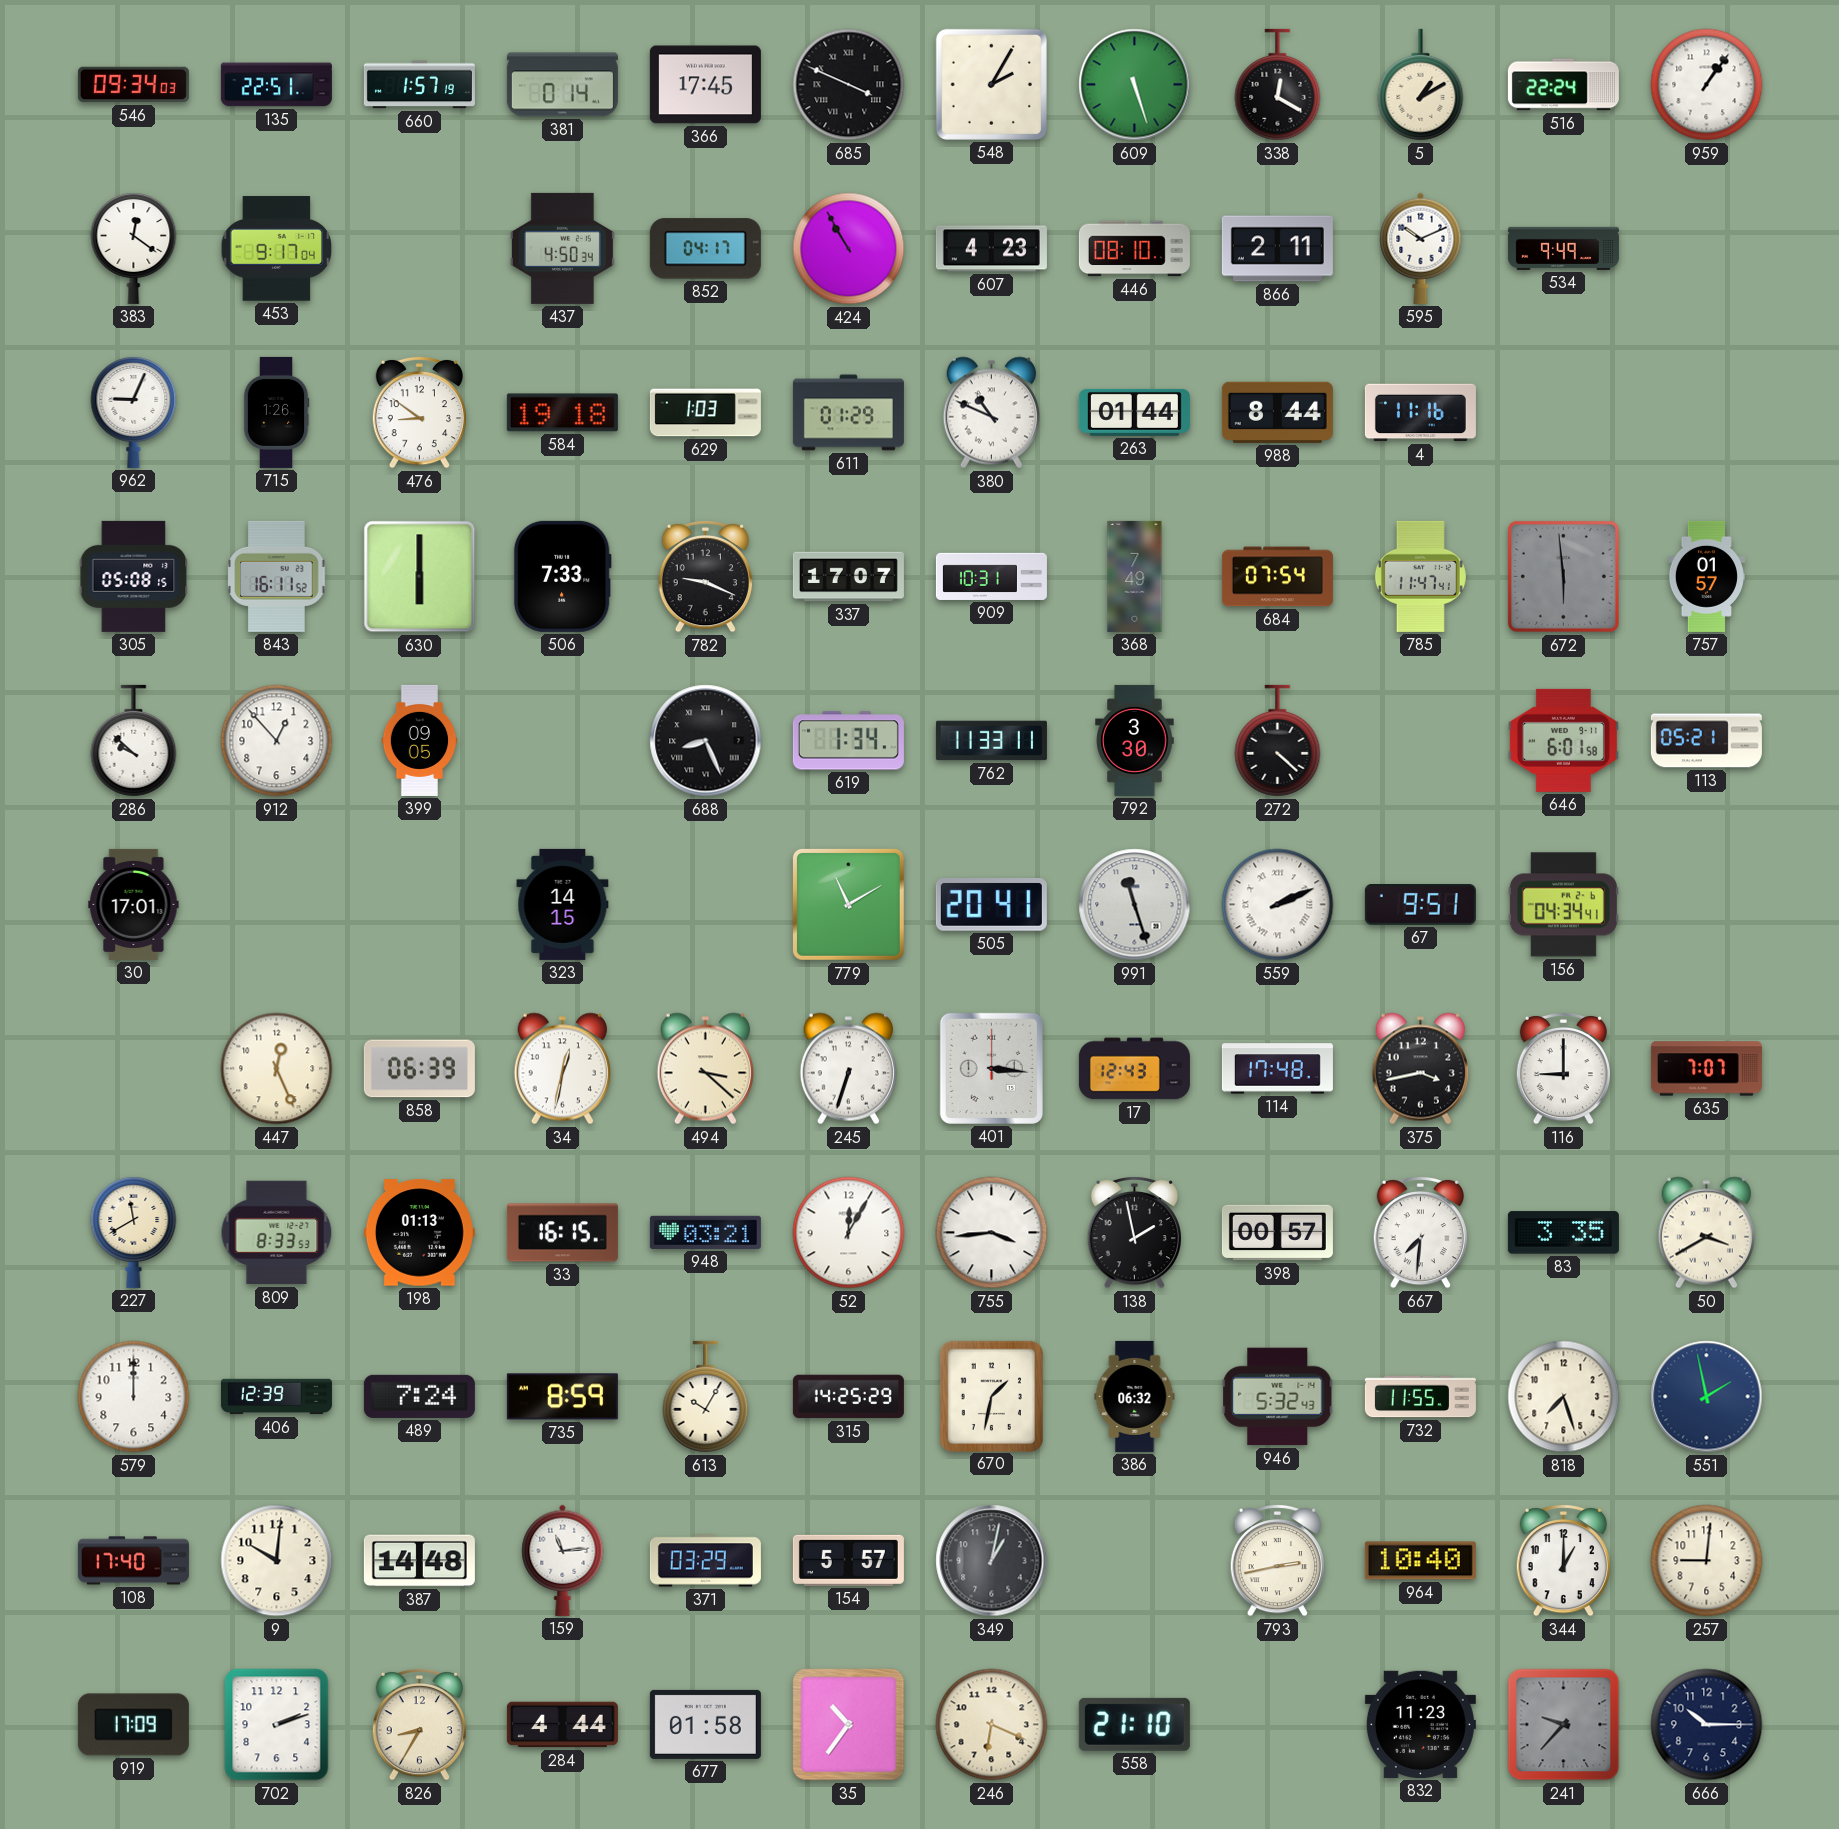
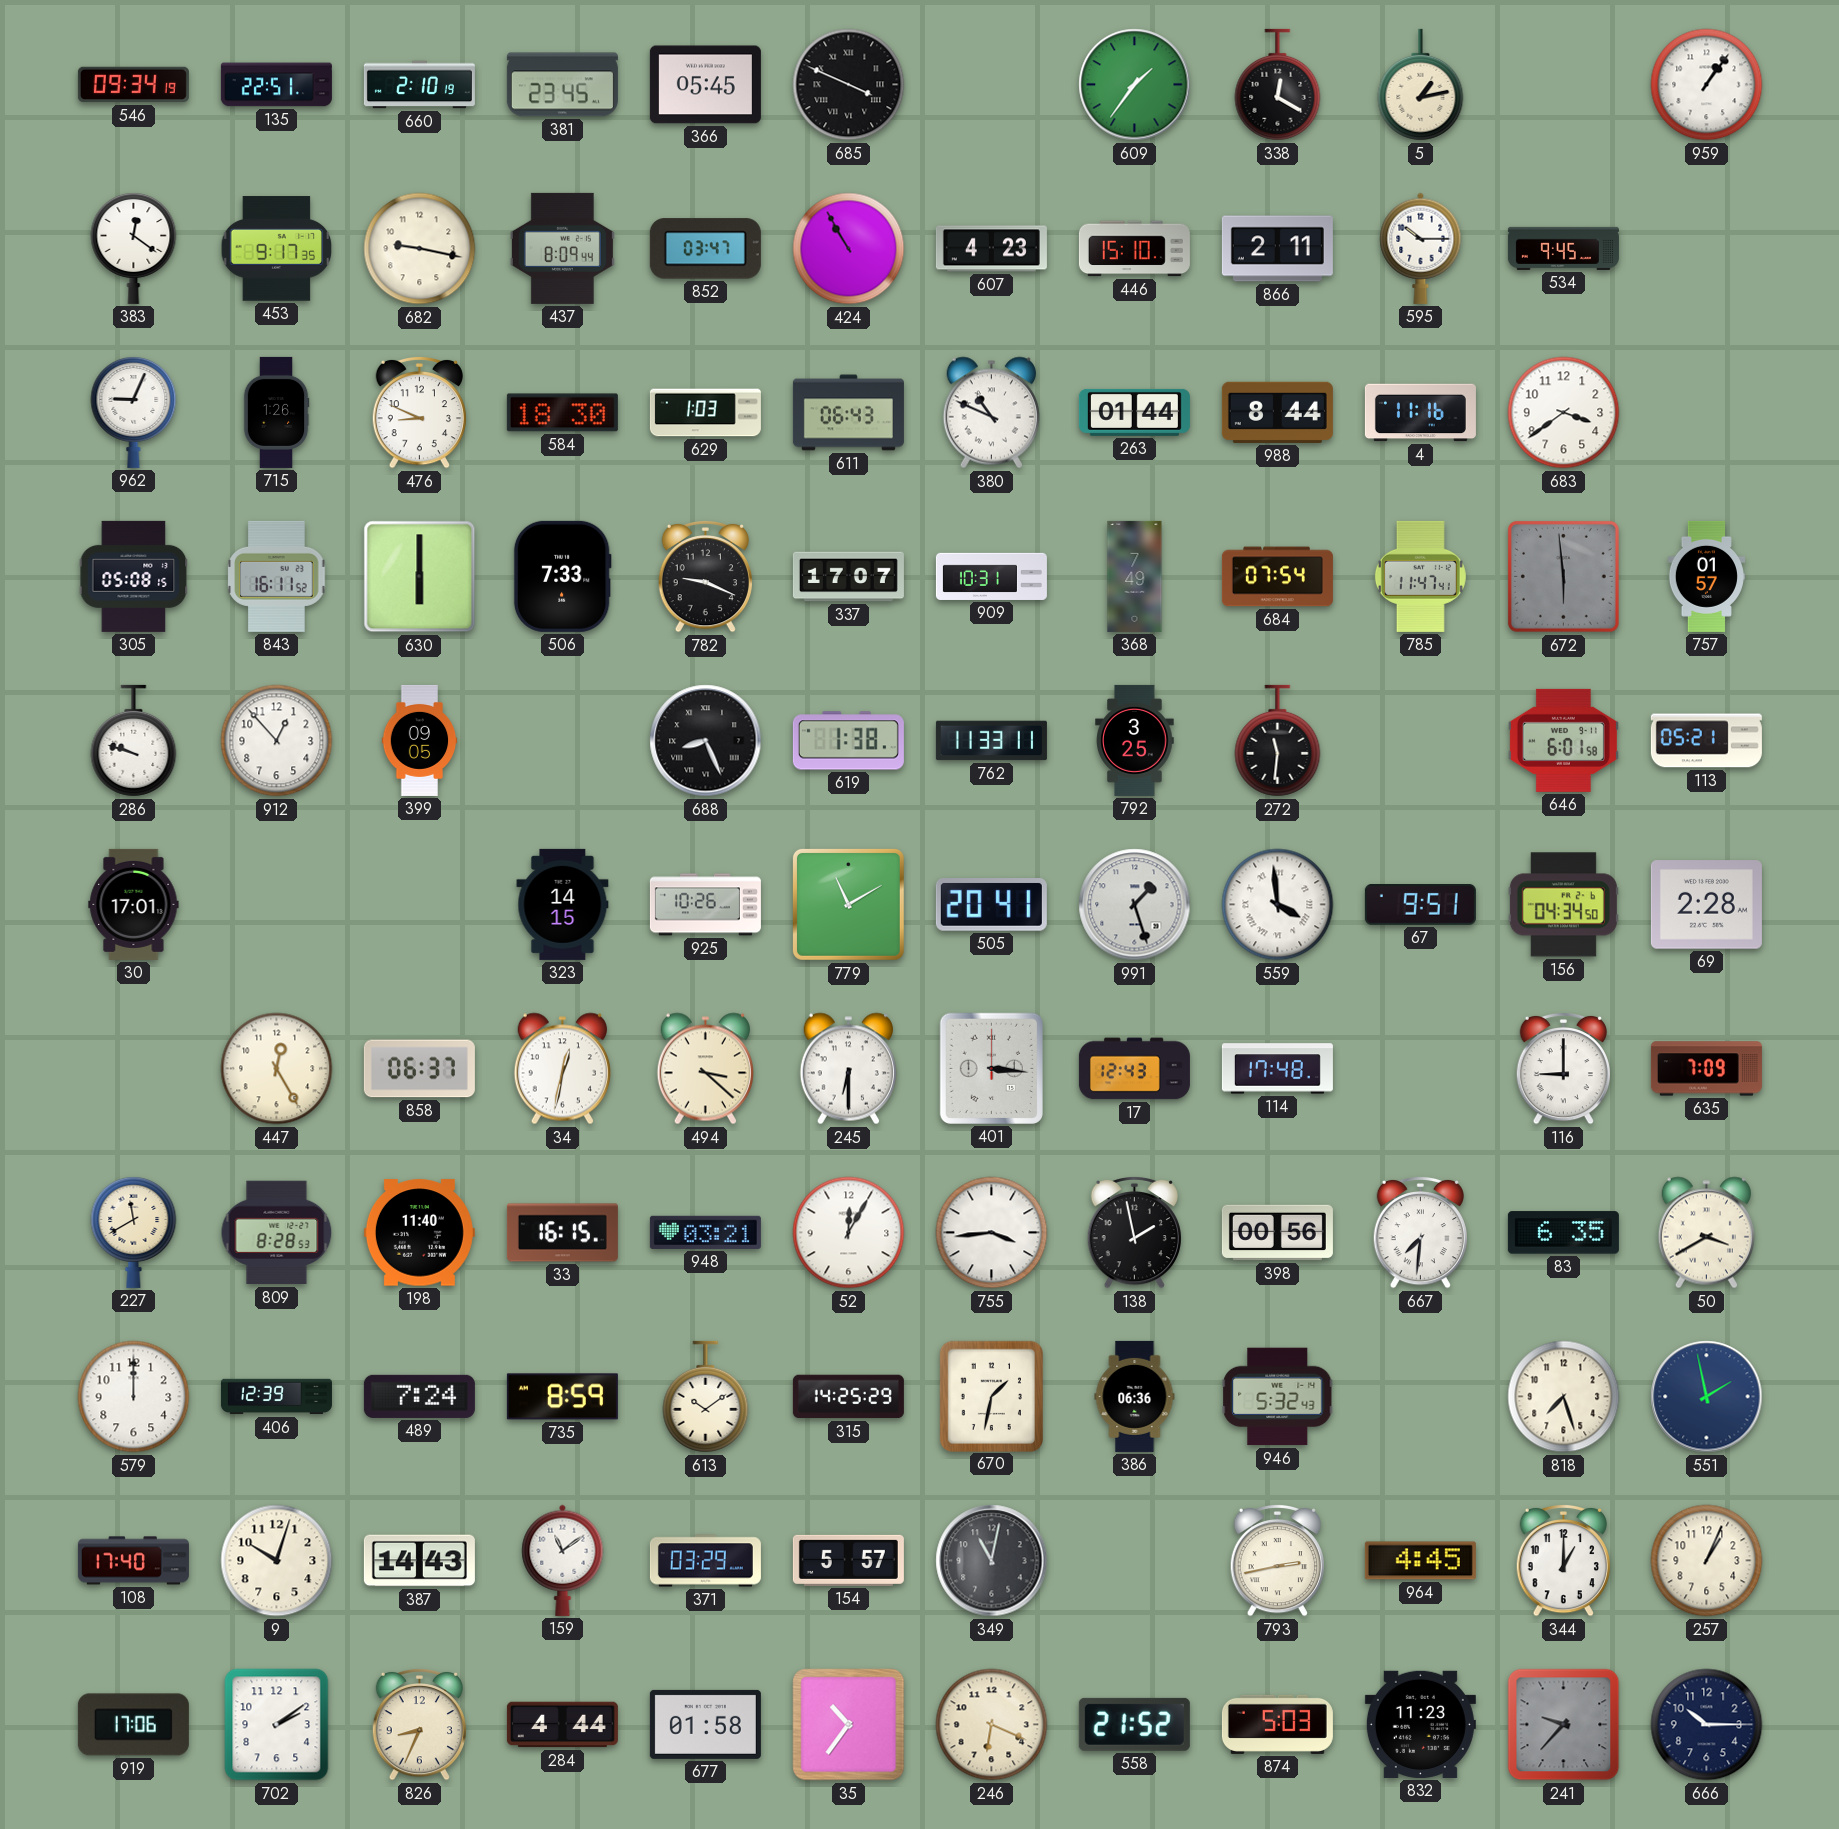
546: 09:34:03 -> 09:34:19
660: 1:57 -> 2:10
381: 0:14 -> 23:45
366: 17:45 -> 05:45
548: 2:05 -> none
609: 5:27 -> 1:36
5: 1:10 -> 1:13
516: 22:24 -> none
453: 9:17:04 -> 9:17:35
682: none -> 9:17
437: 4:50 -> 8:09
852: 04:17 -> 03:47
446: 08:10 -> 15:10
595: 10:11 -> 10:15
534: 9:49 -> 9:45
476: 8:51 -> 8:49
584: 19:18 -> 18:30
611: 01:29 -> 06:43
683: none -> 3:39
286: 9:52 -> 9:48
619: 1:34 -> 1:38
792: 3:30 -> 3:25
272: 4:22 -> 11:31
925: none -> 10:26
991: 11:27 -> 1:27
559: 2:11 -> 3:59
156: 04:34:41 -> 04:34:50
69: none -> 2:28
447: 12:26 -> 12:25
858: 06:39 -> 06:37
245: 6:33 -> 6:30
375: 3:43 -> none
635: 7:07 -> 7:09
809: 8:33 -> 8:28
198: 01:13 -> 11:40
398: 00:57 -> 00:56
83: 3:35 -> 6:35
613: 10:05 -> 10:09
386: 06:32 -> 06:36
732: 11:55 -> none
9: 10:01 -> 10:03
387: 14:48 -> 14:43
159: 11:14 -> 11:09
349: 1:02 -> 11:02
964: 10:40 -> 4:45
257: 9:01 -> 1:04
919: 17:09 -> 17:06
702: 2:12 -> 2:09
826: 8:35 -> 8:34
558: 21:10 -> 21:52
874: none -> 5:03
